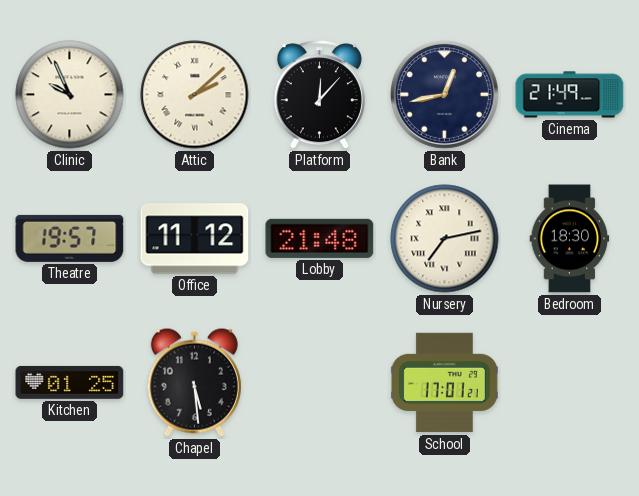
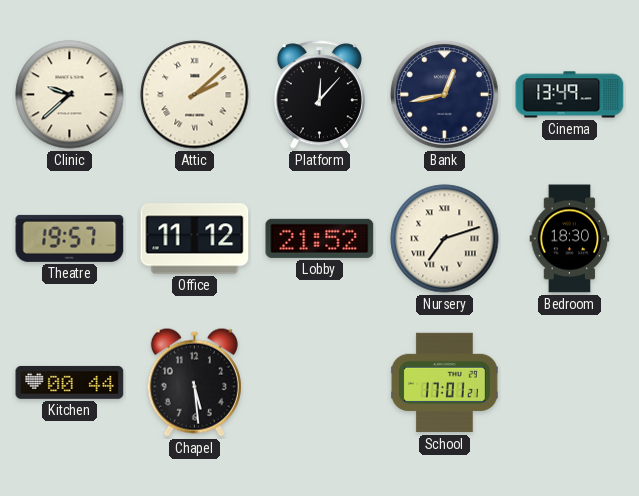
Clinic: 9:56 -> 9:38
Cinema: 21:49 -> 13:49
Lobby: 21:48 -> 21:52
Nursery: 7:13 -> 7:12
Kitchen: 01:25 -> 00:44
